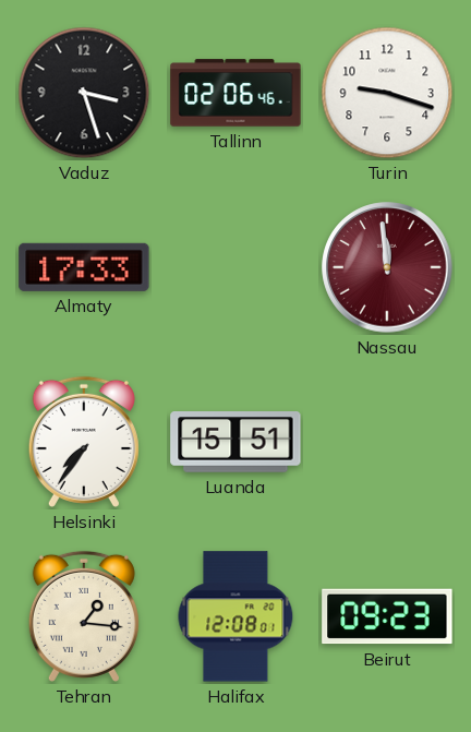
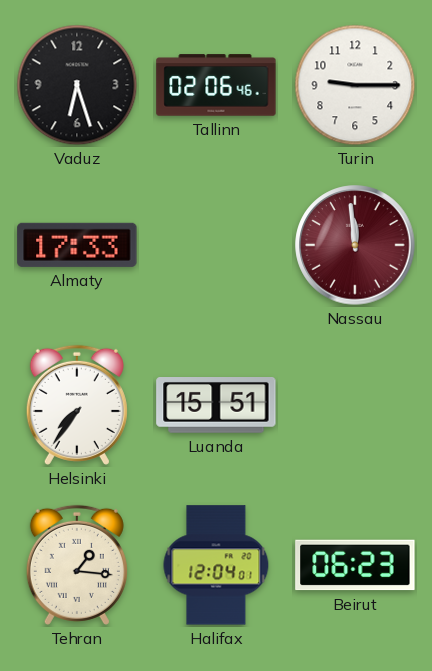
Vaduz: 3:27 -> 6:27
Turin: 9:18 -> 9:15
Halifax: 12:08 -> 12:04
Beirut: 09:23 -> 06:23
